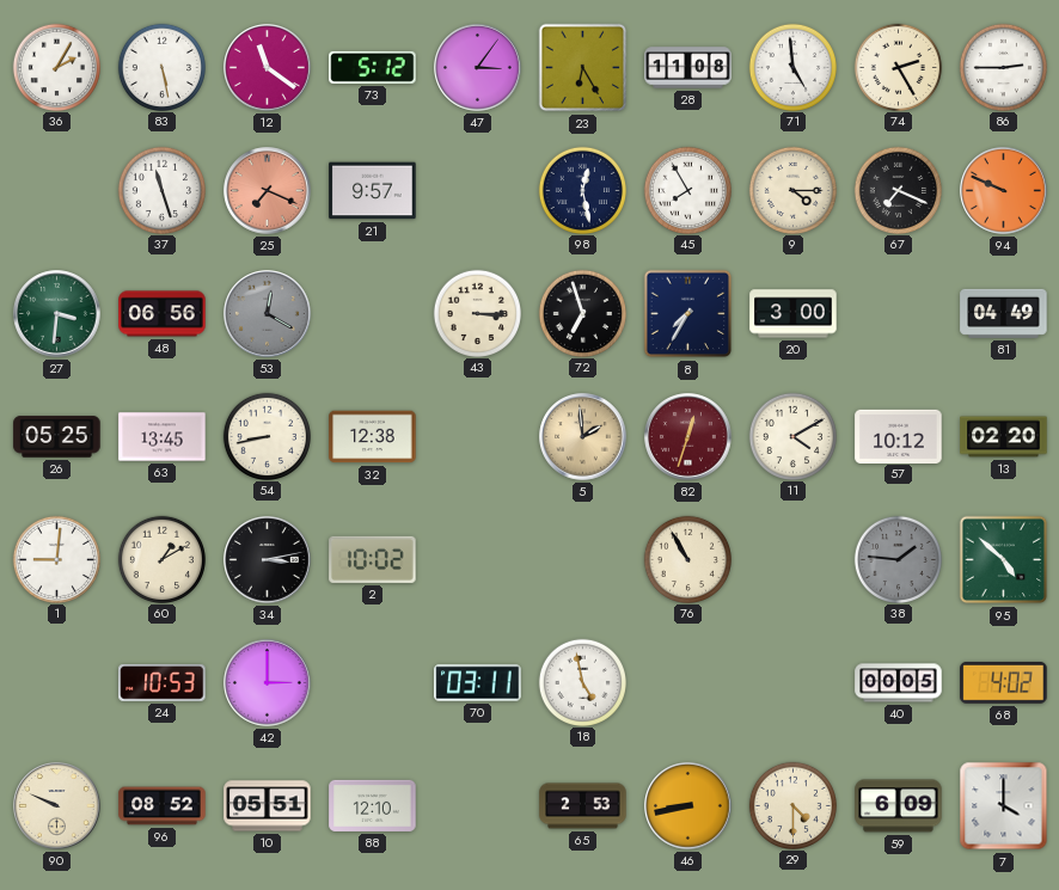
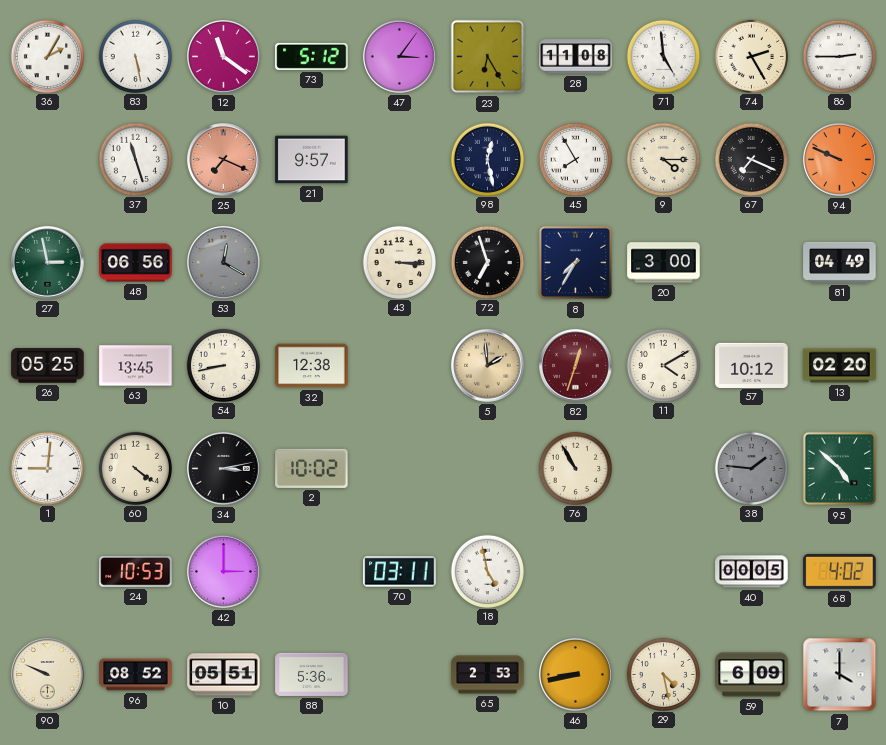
27: 3:31 -> 2:58
60: 1:10 -> 4:21
88: 12:10 -> 5:36
29: 4:30 -> 4:28
